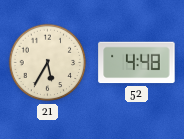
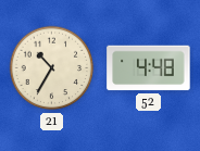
21: 5:35 -> 10:35
